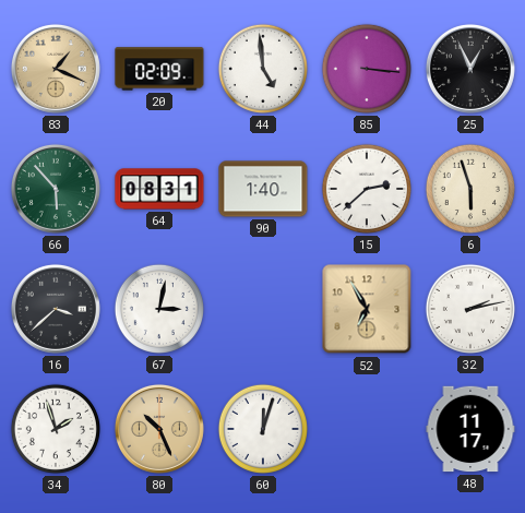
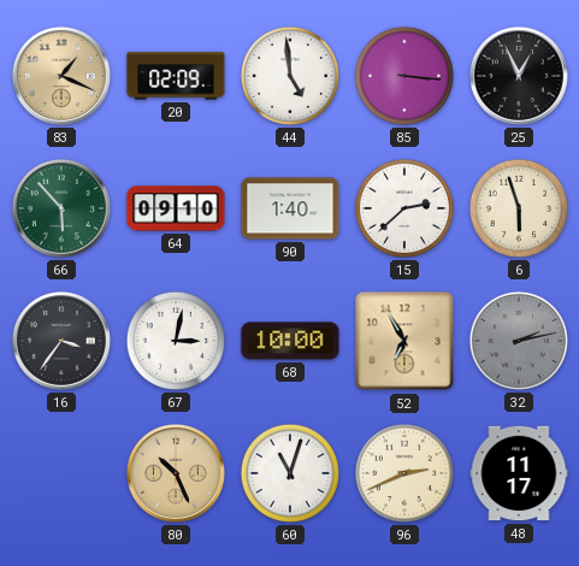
64: 08:31 -> 09:10
16: 3:38 -> 3:36
68: none -> 10:00
32 dial: white -> grey
34: 1:57 -> none
60: 12:03 -> 11:03
96: none -> 2:41
